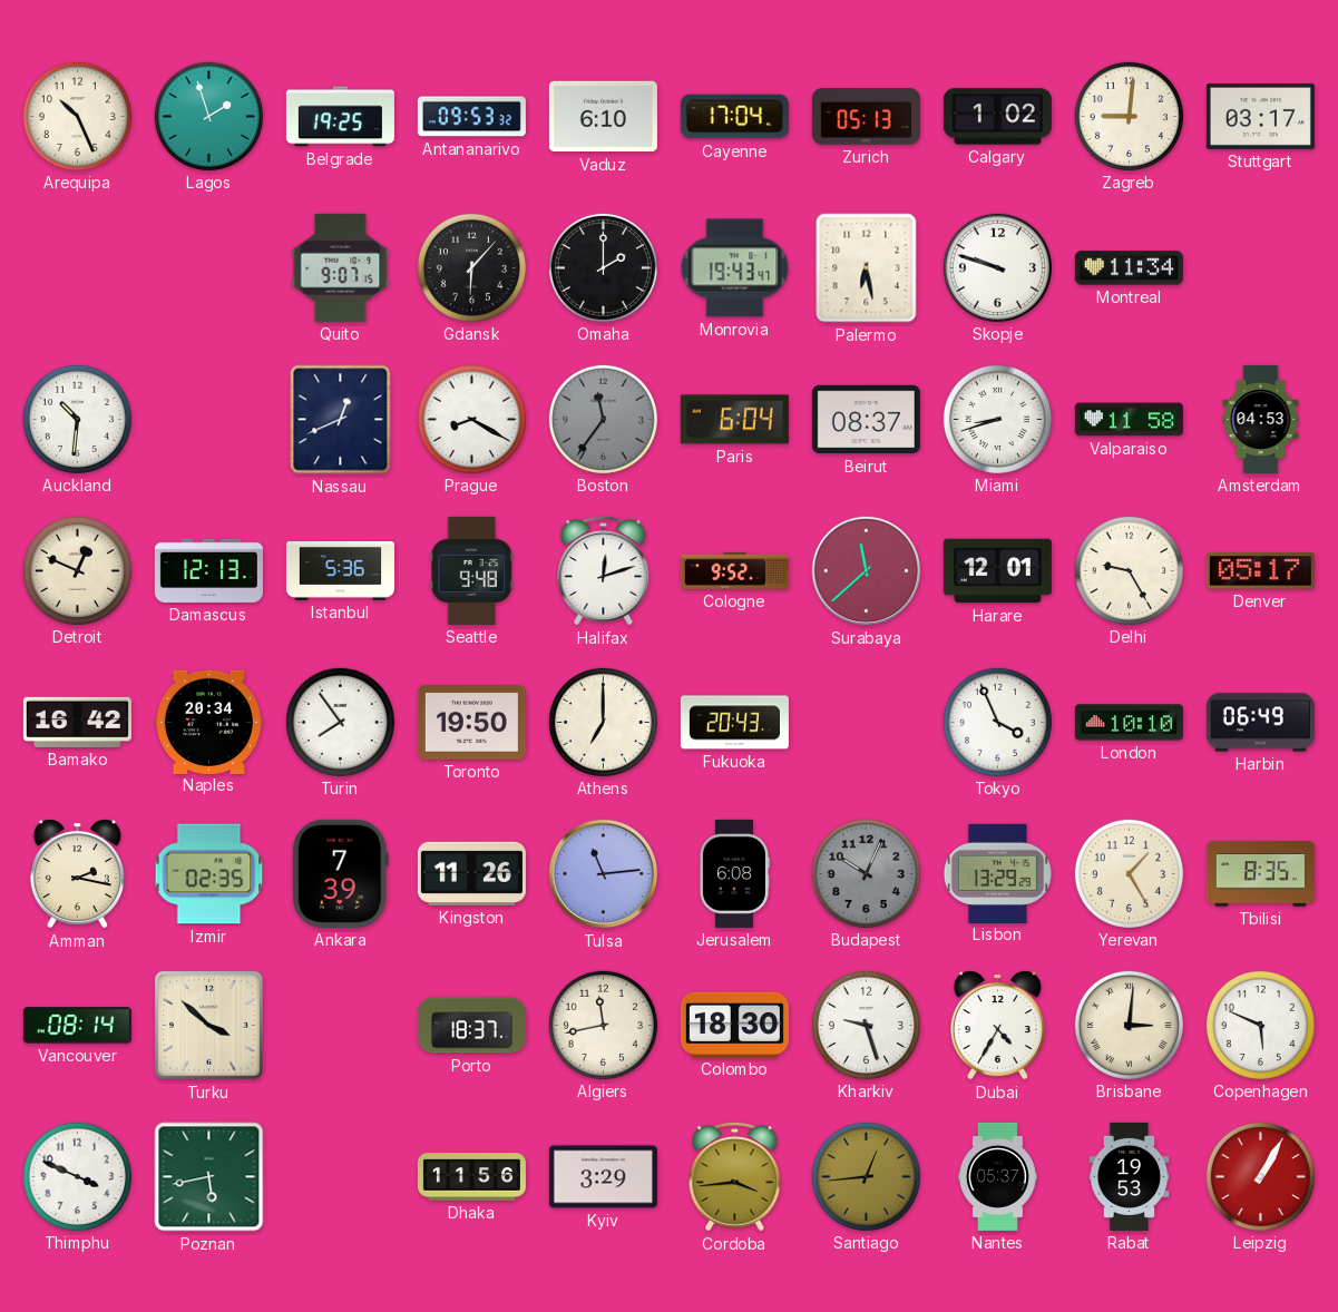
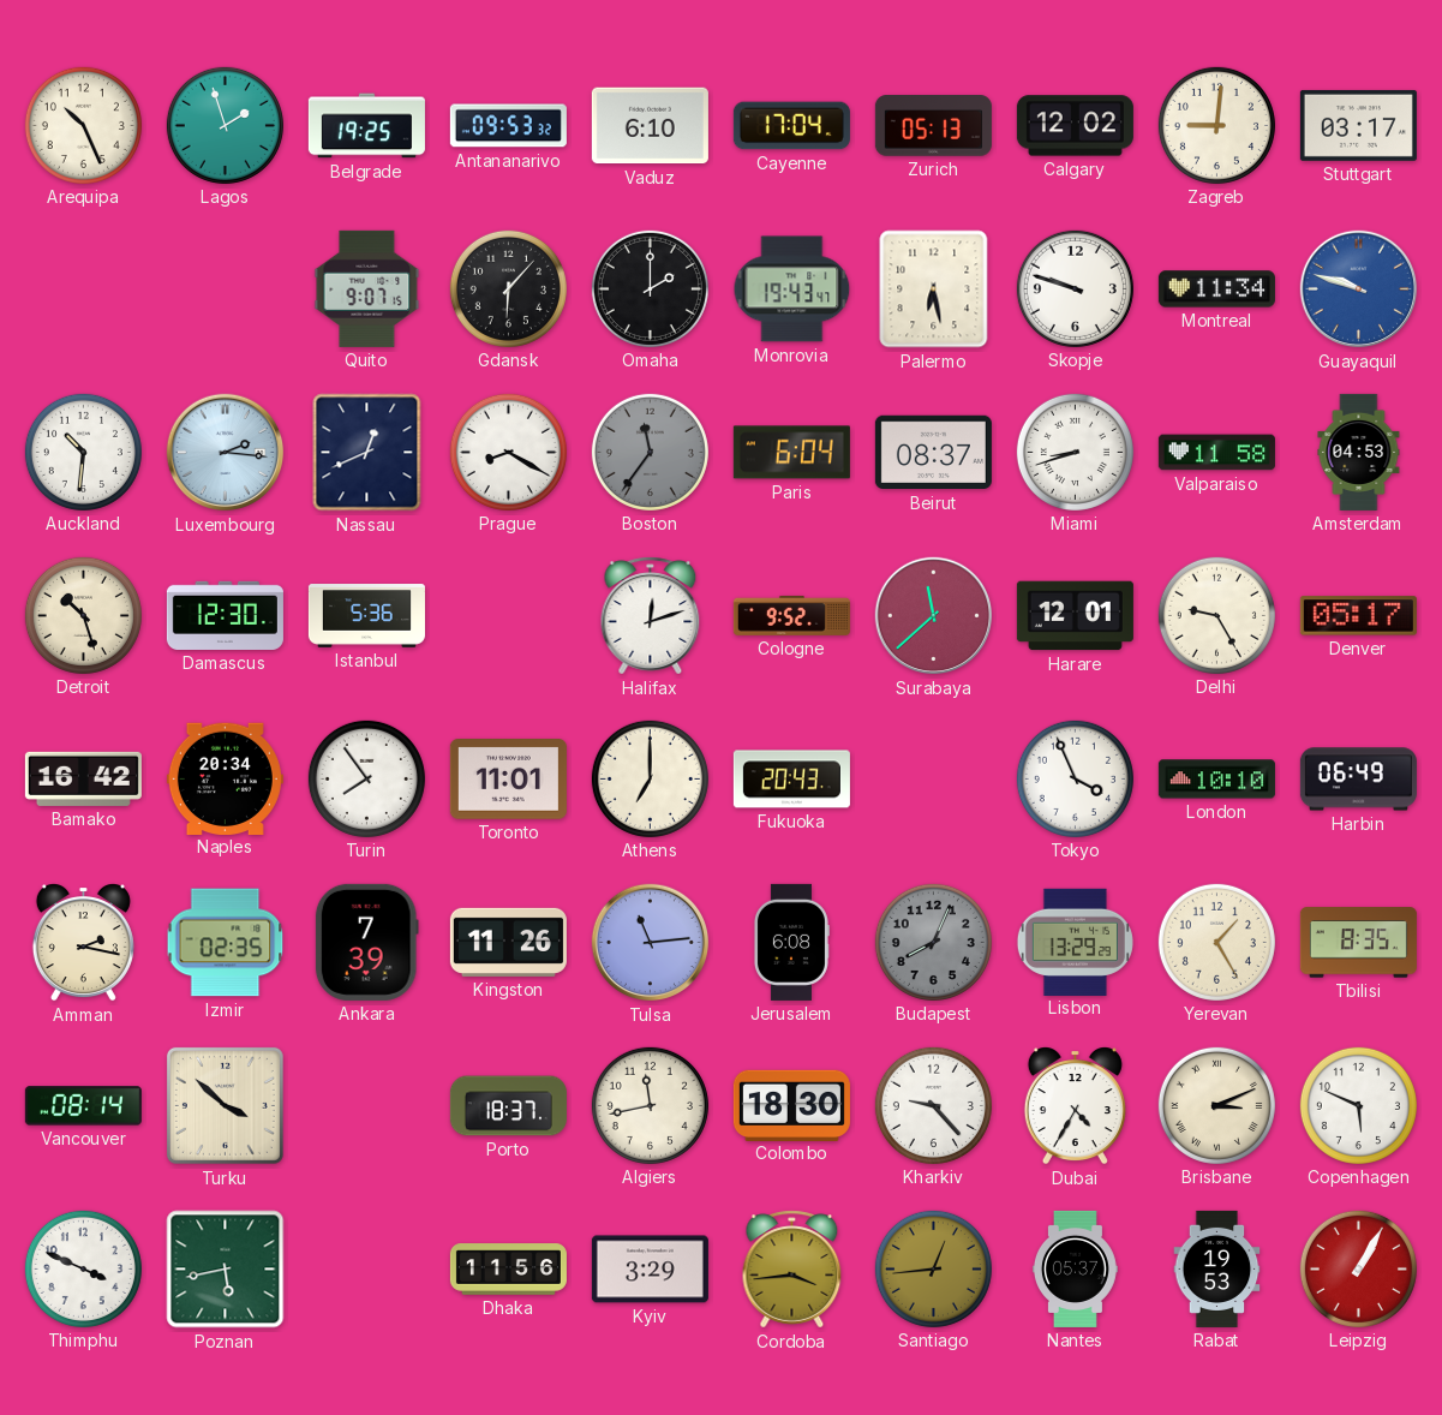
Calgary: 1:02 -> 12:02
Guayaquil: none -> 9:48
Luxembourg: none -> 2:16
Detroit: 12:49 -> 10:27
Damascus: 12:13 -> 12:30
Seattle: 9:48 -> none
Toronto: 19:50 -> 11:01
Budapest: 10:04 -> 8:04
Kharkiv: 9:27 -> 9:23
Brisbane: 3:01 -> 3:11
